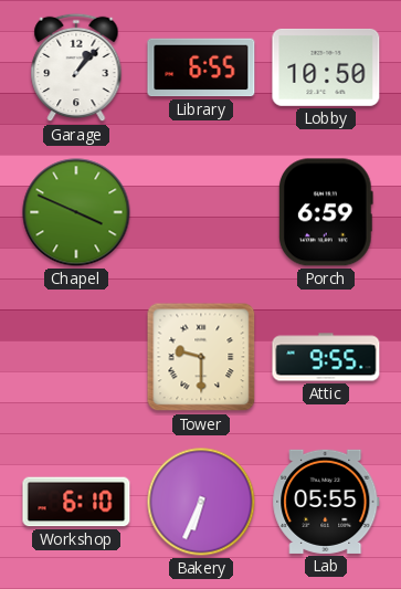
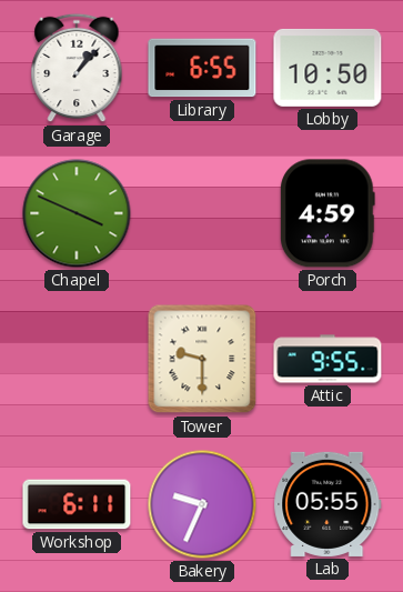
Porch: 6:59 -> 4:59
Workshop: 6:10 -> 6:11
Bakery: 6:34 -> 9:34
